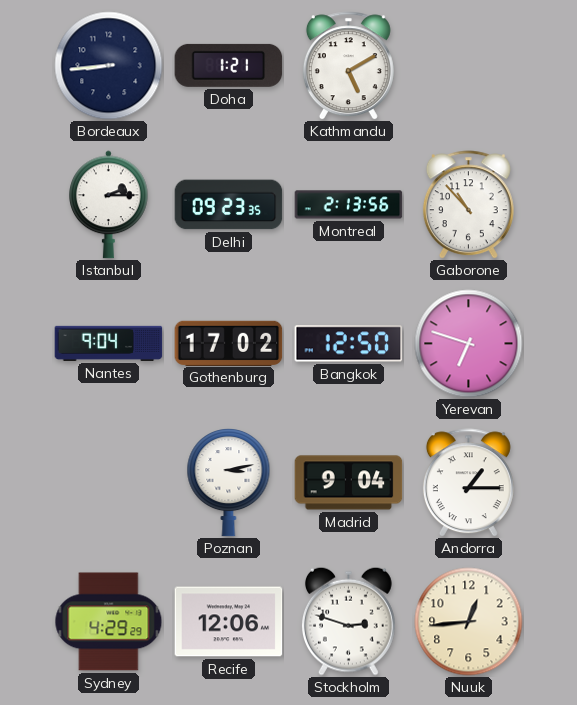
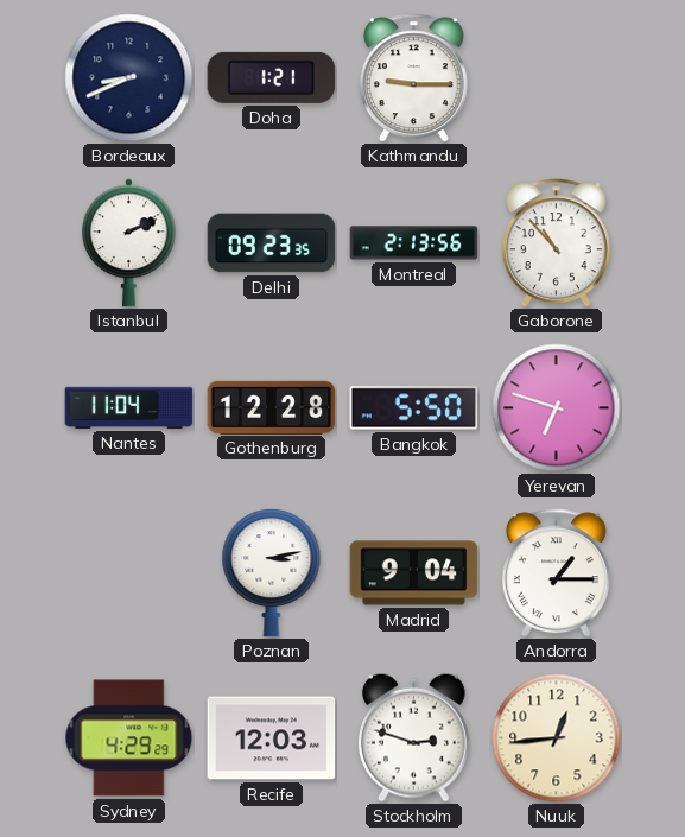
Bordeaux: 8:44 -> 8:41
Kathmandu: 5:10 -> 9:15
Istanbul: 2:15 -> 2:11
Nantes: 9:04 -> 11:04
Gothenburg: 17:02 -> 12:28
Bangkok: 12:50 -> 5:50
Recife: 12:06 -> 12:03
